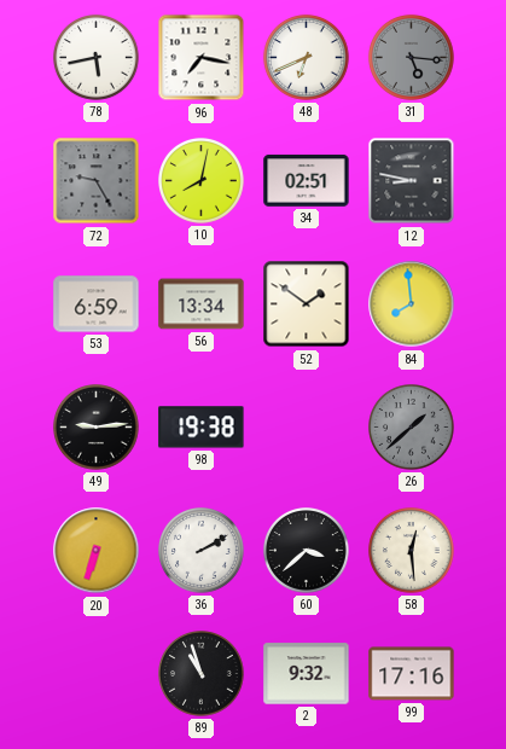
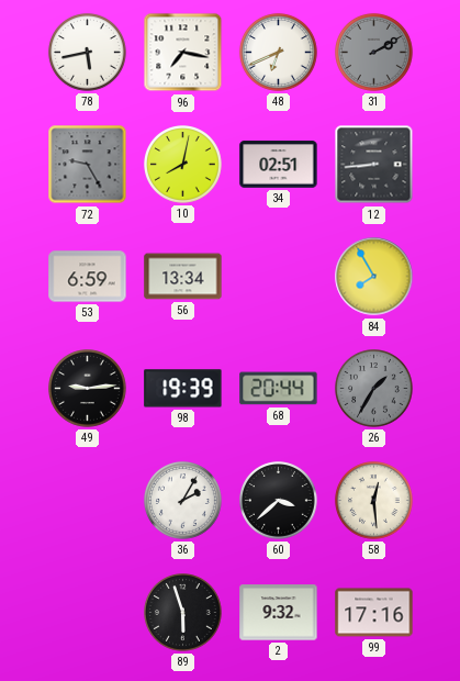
31: 5:16 -> 2:10
12: 8:47 -> 8:44
52: 1:51 -> none
84: 7:59 -> 7:55
98: 19:38 -> 19:39
68: none -> 20:44
26: 1:38 -> 1:35
20: 6:33 -> none
36: 2:10 -> 2:05
89: 10:57 -> 5:57
